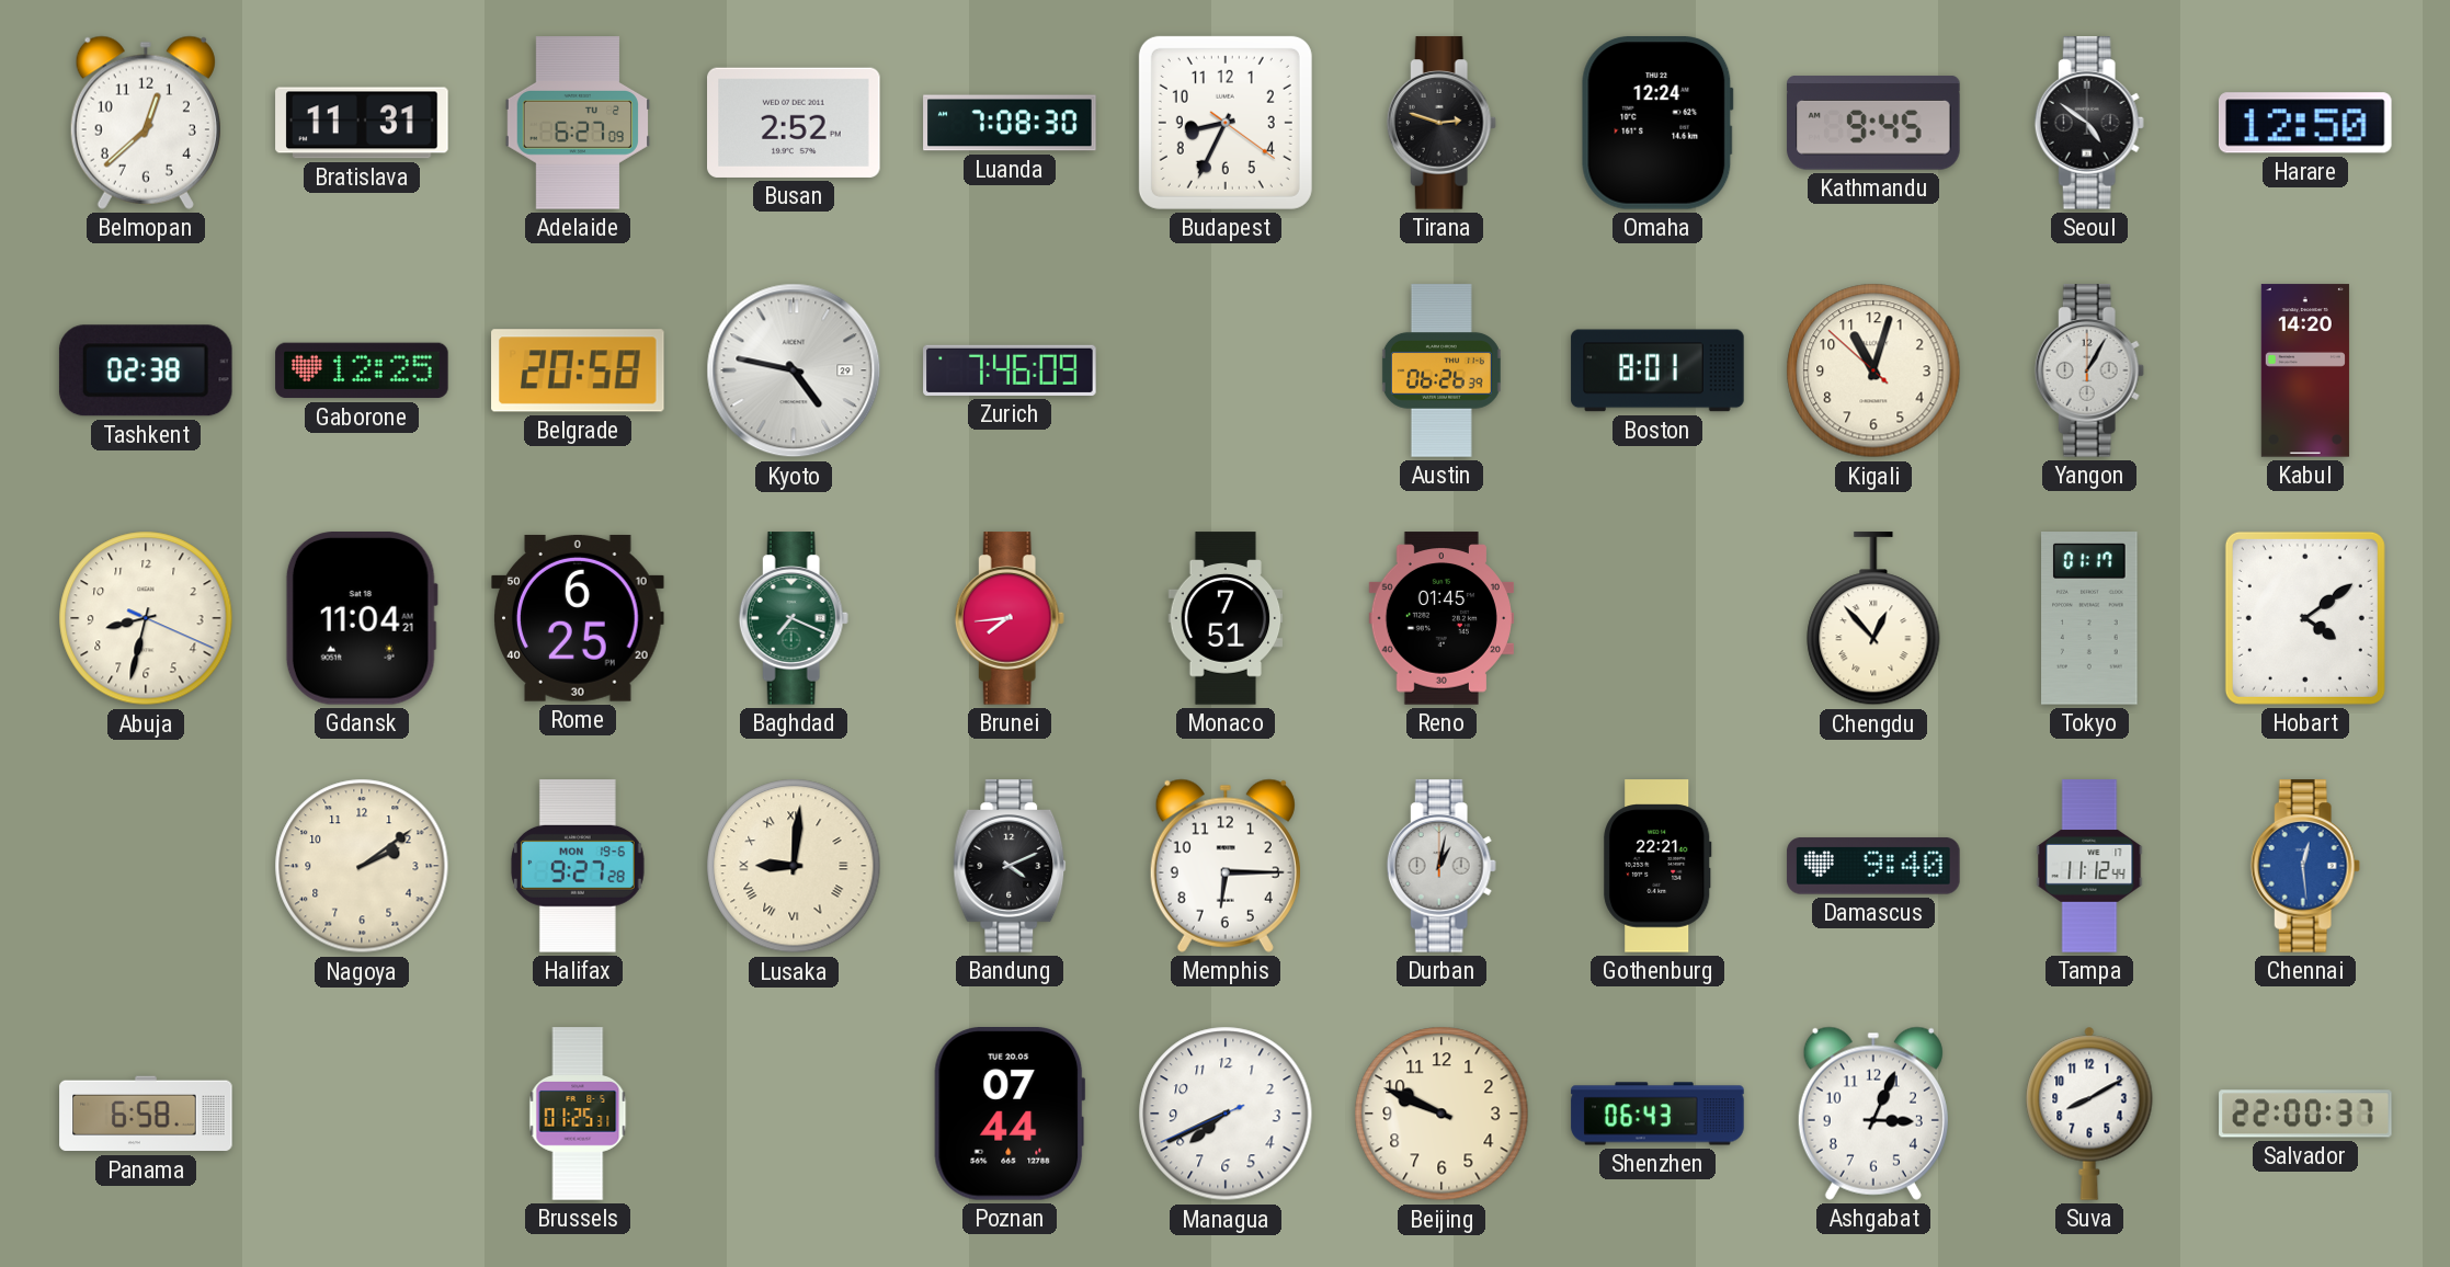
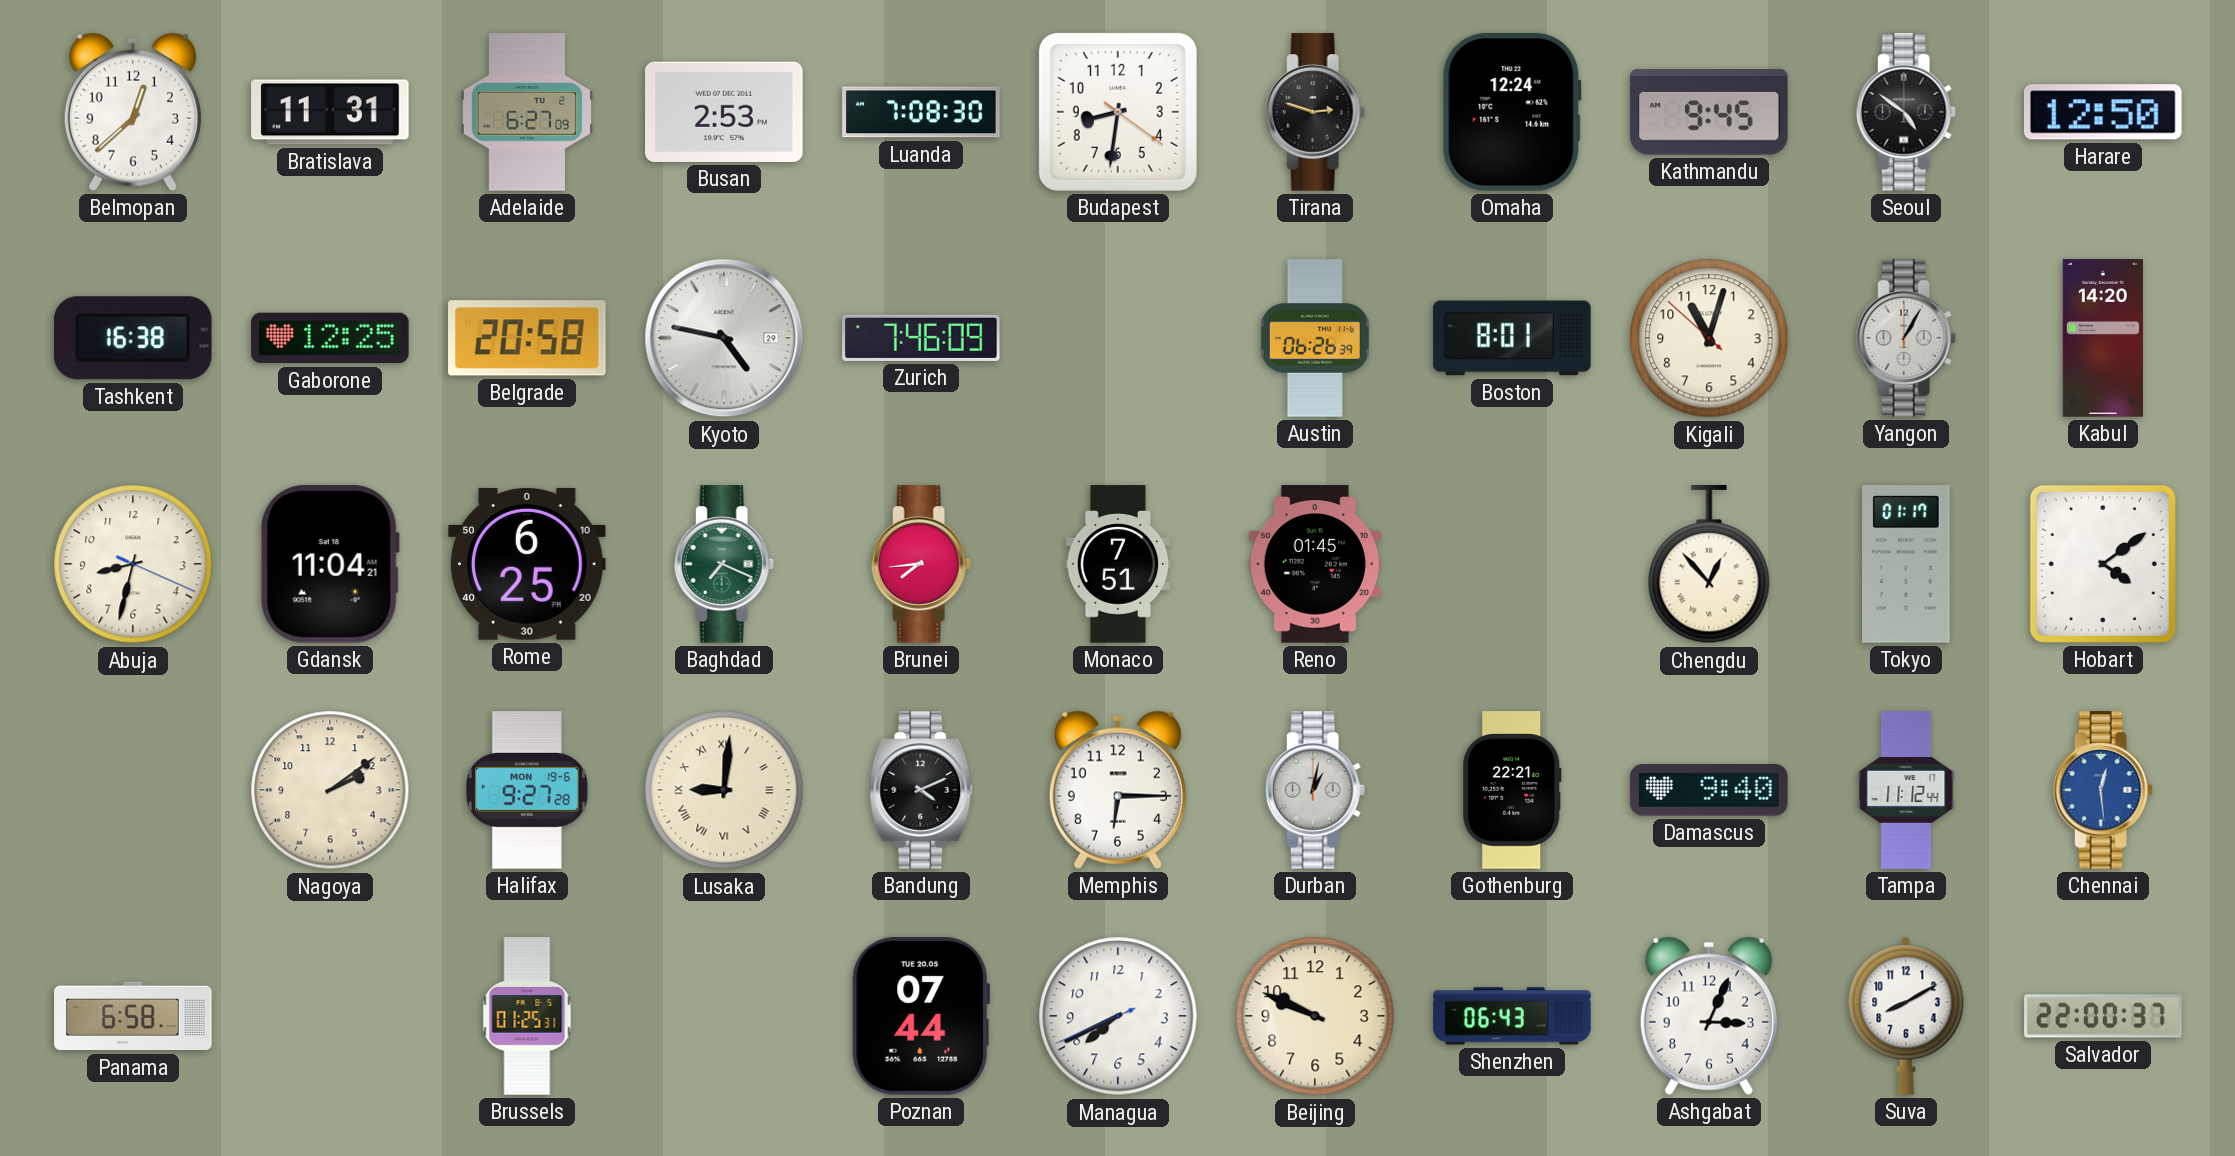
Busan: 2:52 -> 2:53
Budapest: 8:34 -> 8:31
Tashkent: 02:38 -> 16:38
